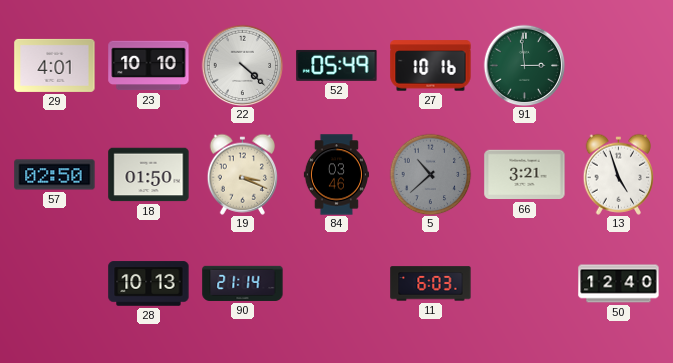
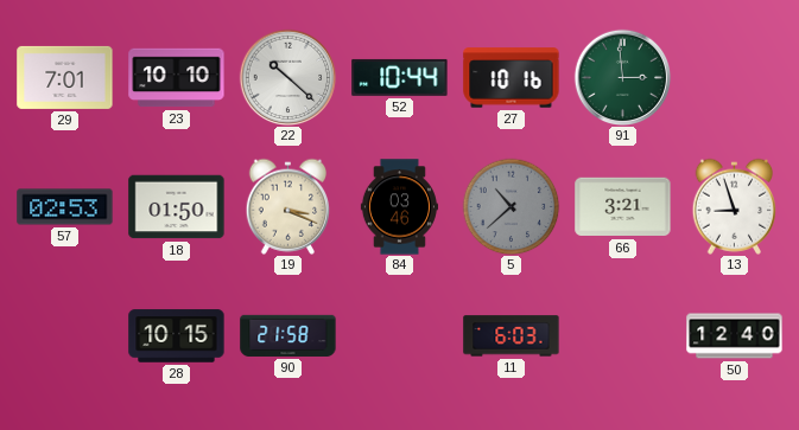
29: 4:01 -> 7:01
22: 4:22 -> 10:22
52: 05:49 -> 10:44
57: 02:50 -> 02:53
13: 4:57 -> 8:57
28: 10:13 -> 10:15
90: 21:14 -> 21:58
